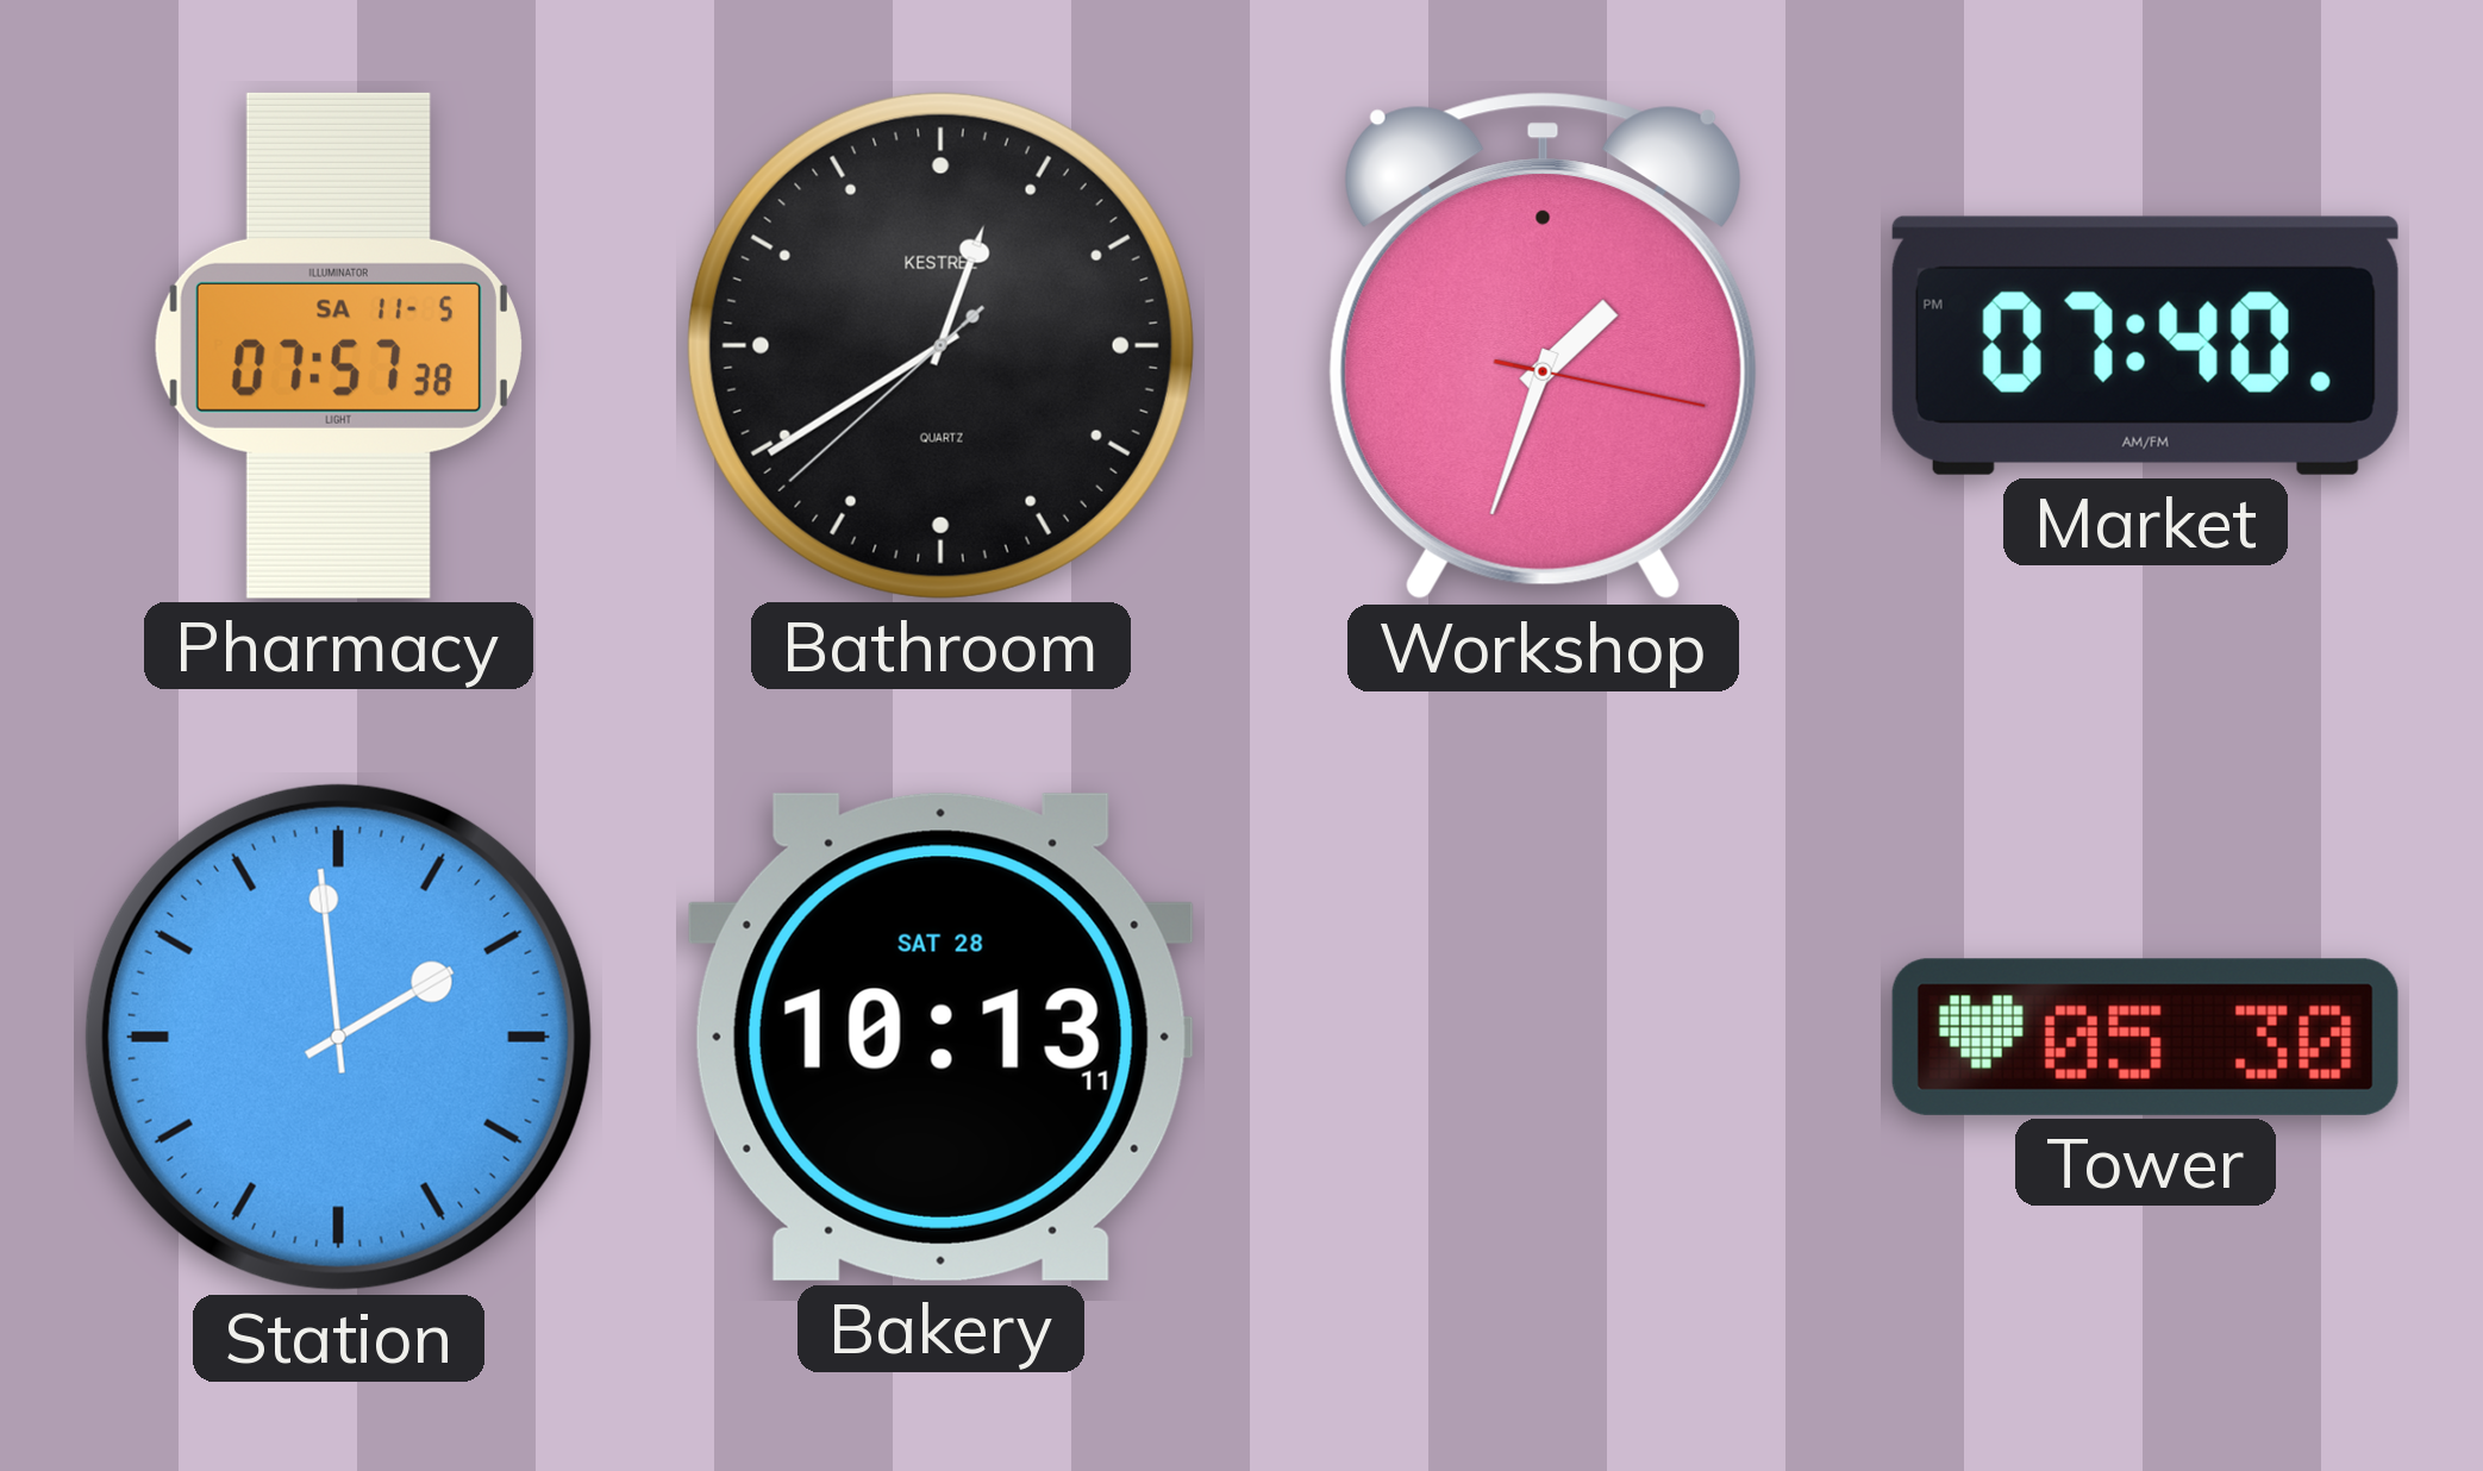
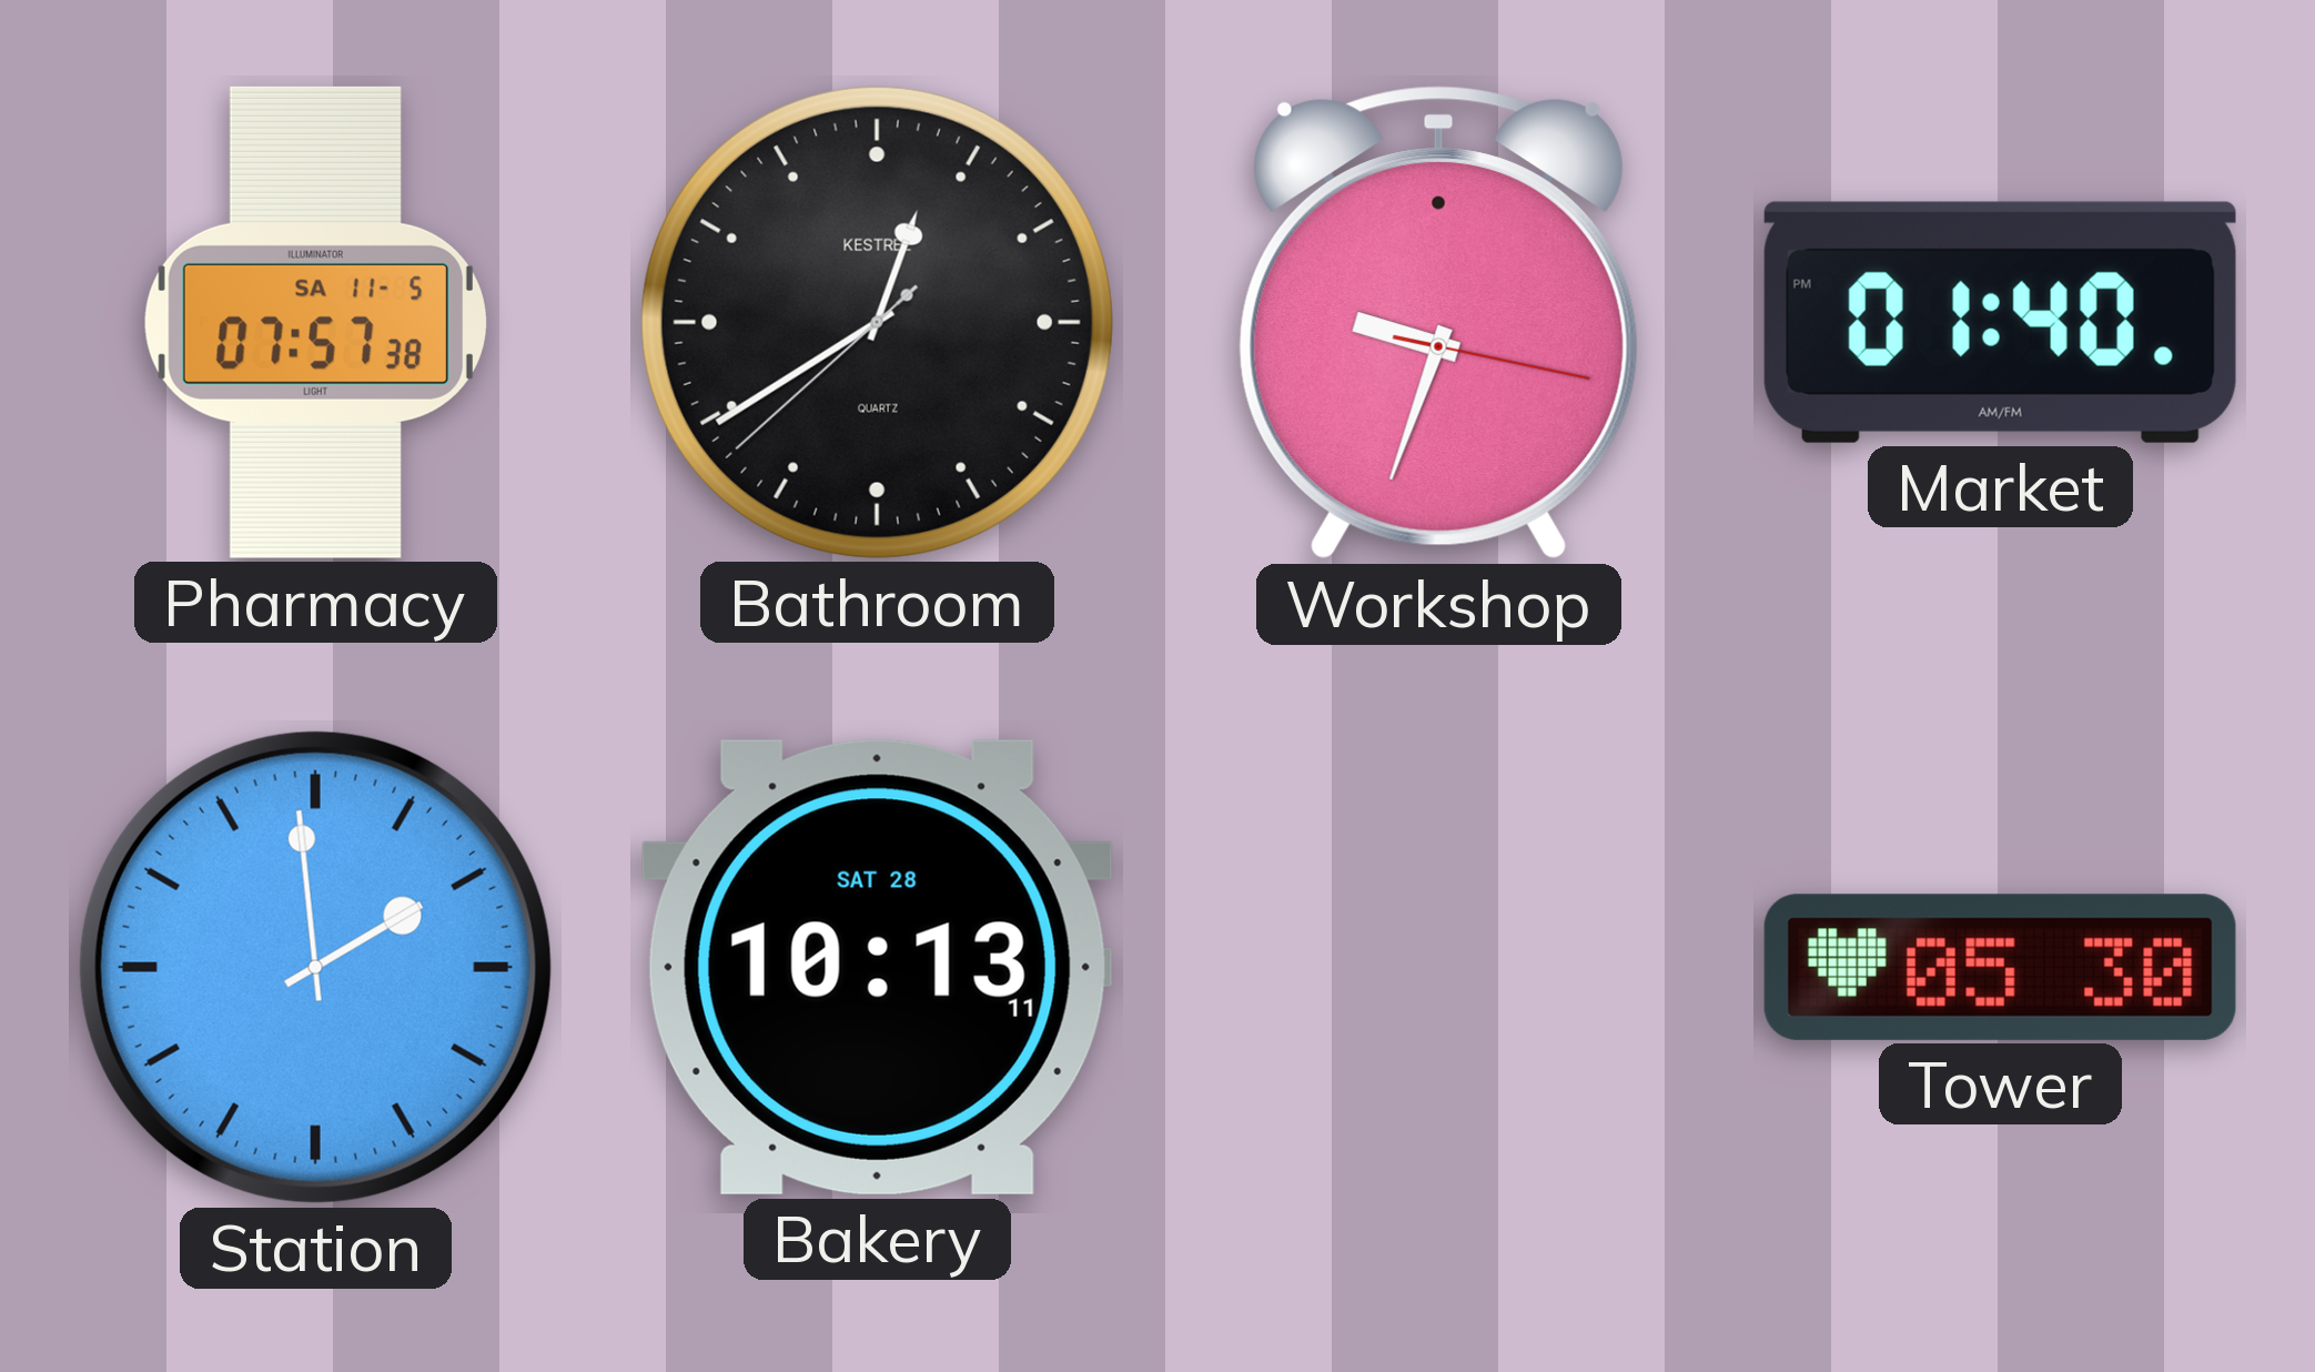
Workshop: 1:33 -> 9:33
Market: 07:40 -> 01:40
